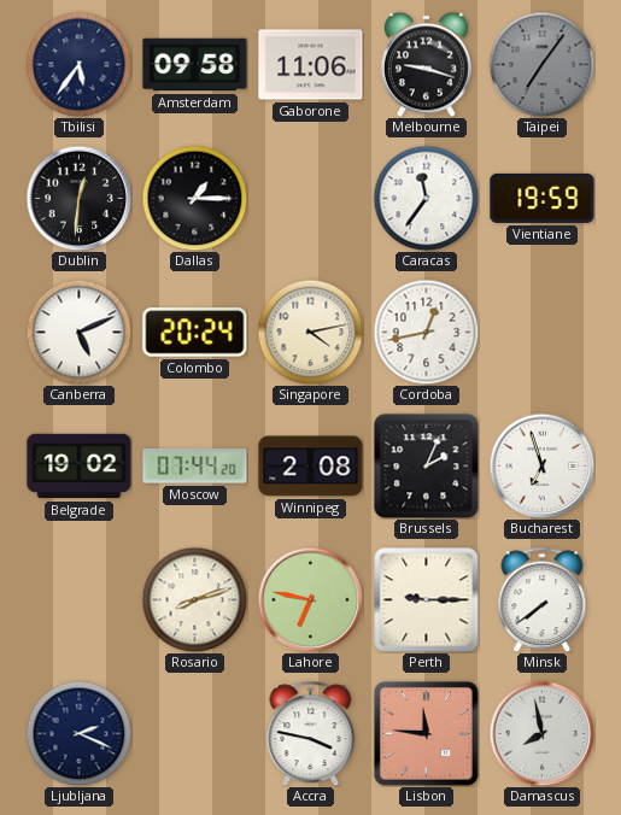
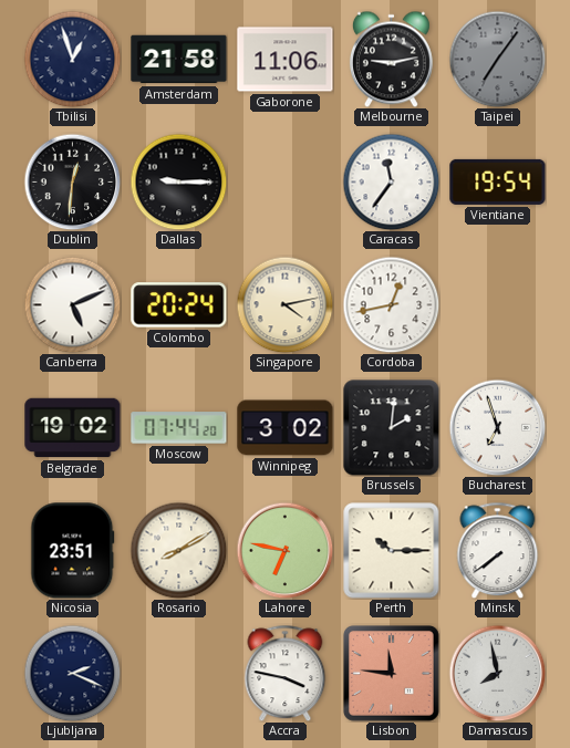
Tbilisi: 5:36 -> 12:57
Amsterdam: 09:58 -> 21:58
Melbourne: 9:18 -> 9:13
Dallas: 1:15 -> 9:15
Vientiane: 19:59 -> 19:54
Winnipeg: 2:08 -> 3:02
Brussels: 2:04 -> 2:01
Nicosia: none -> 23:51
Rosario: 8:12 -> 8:10
Perth: 9:15 -> 10:15
